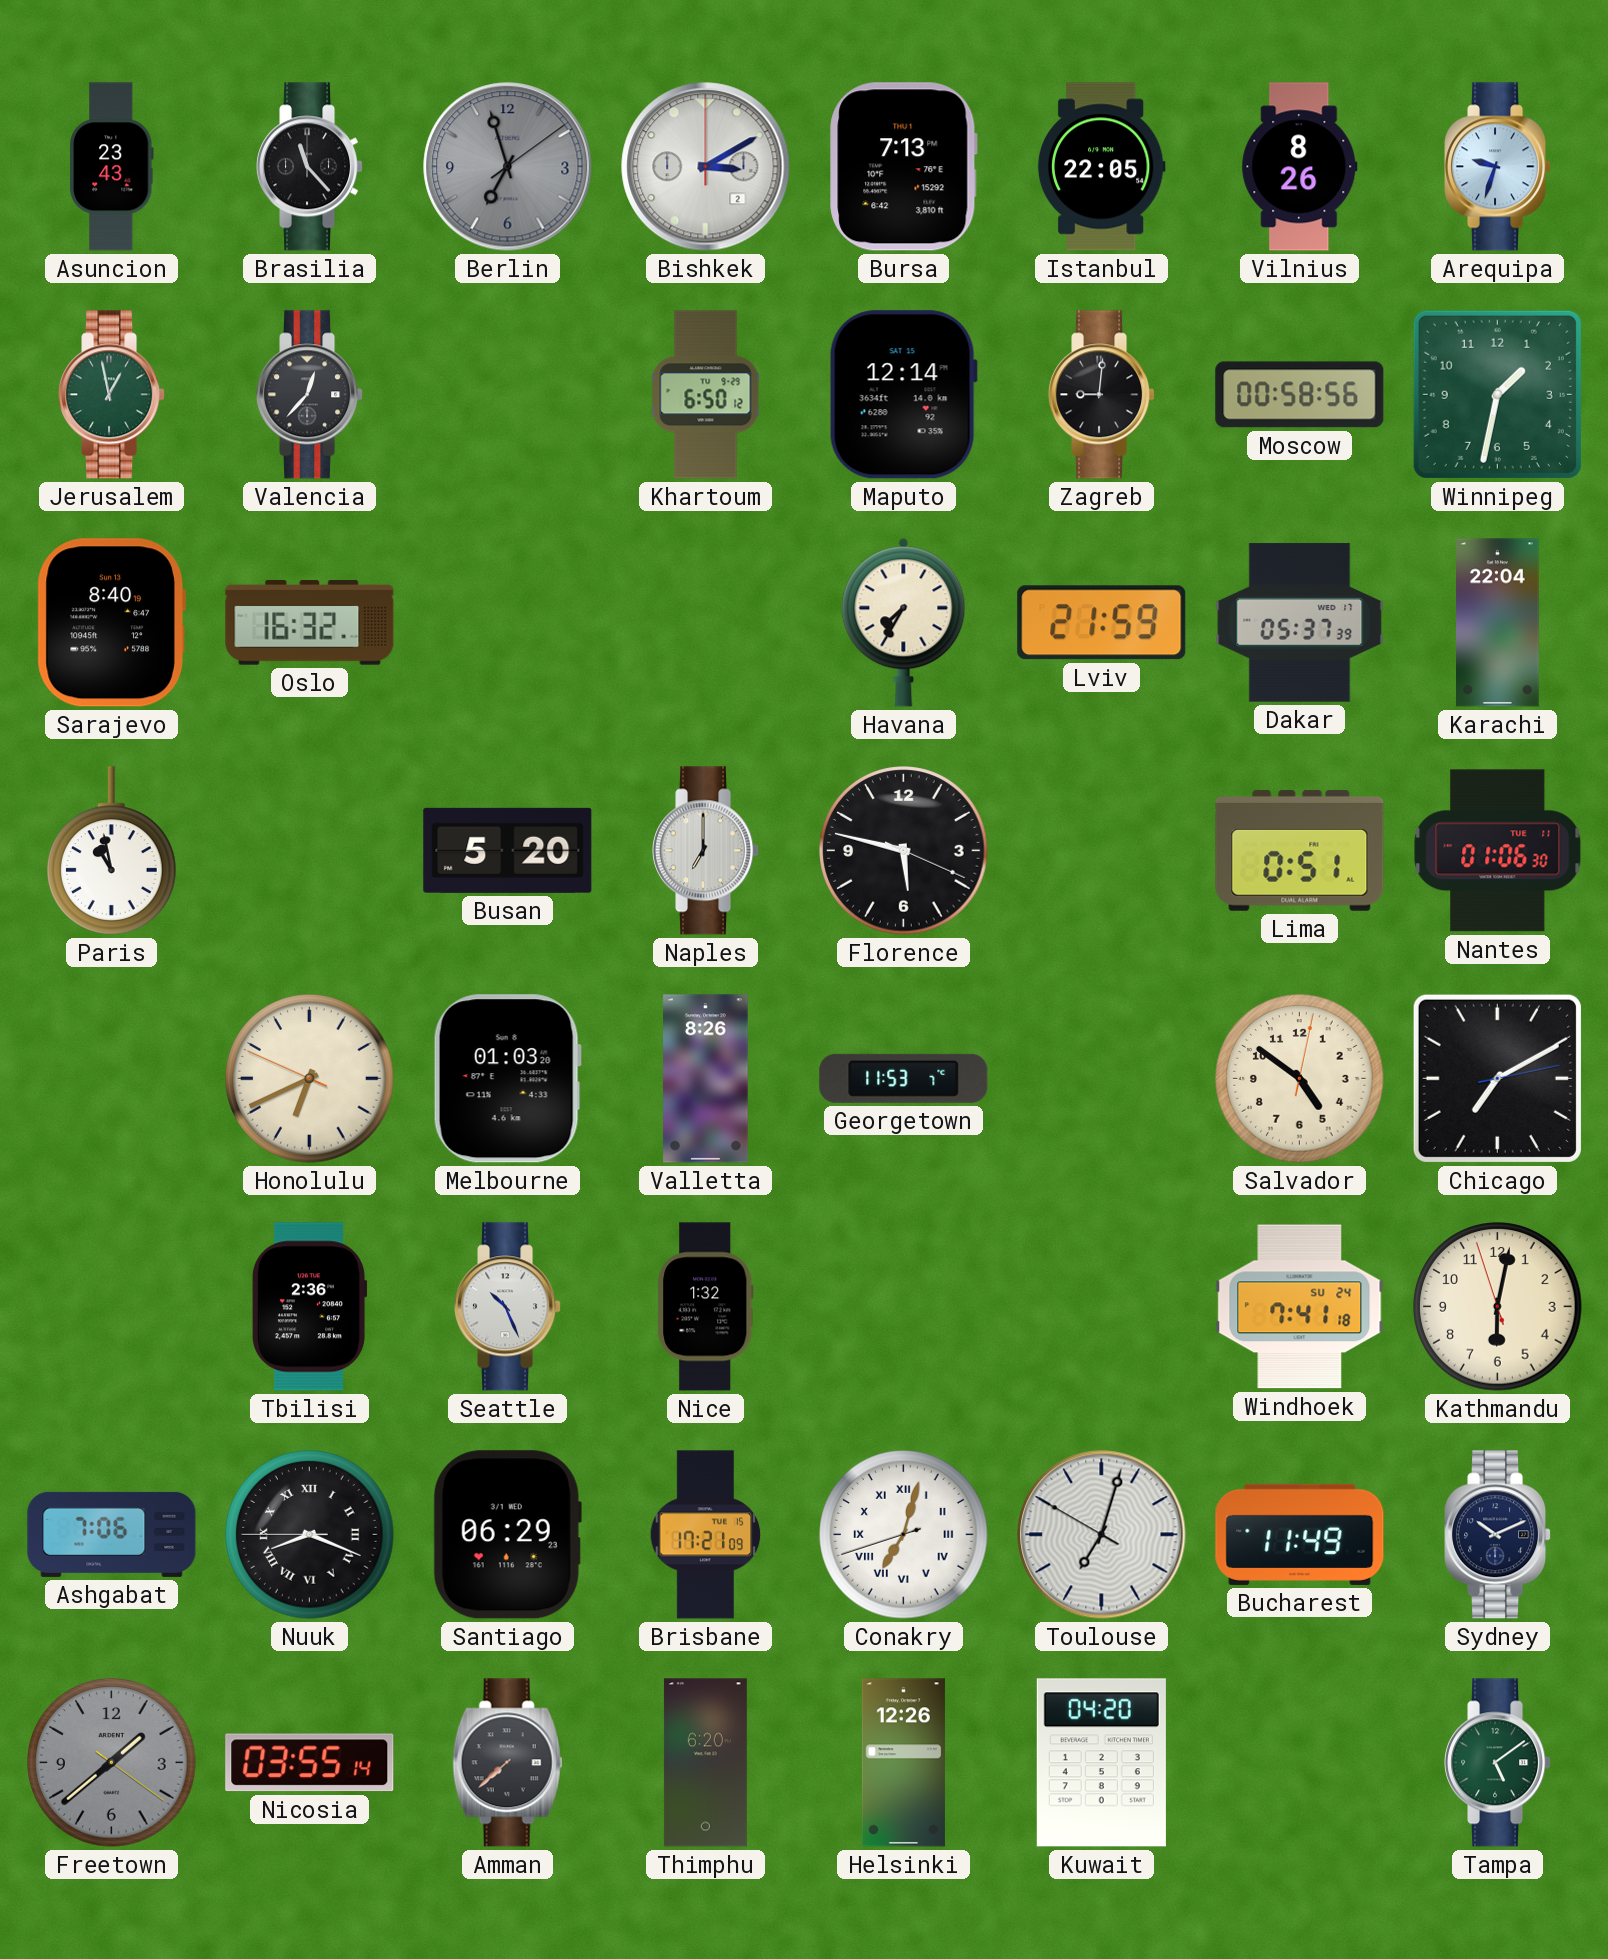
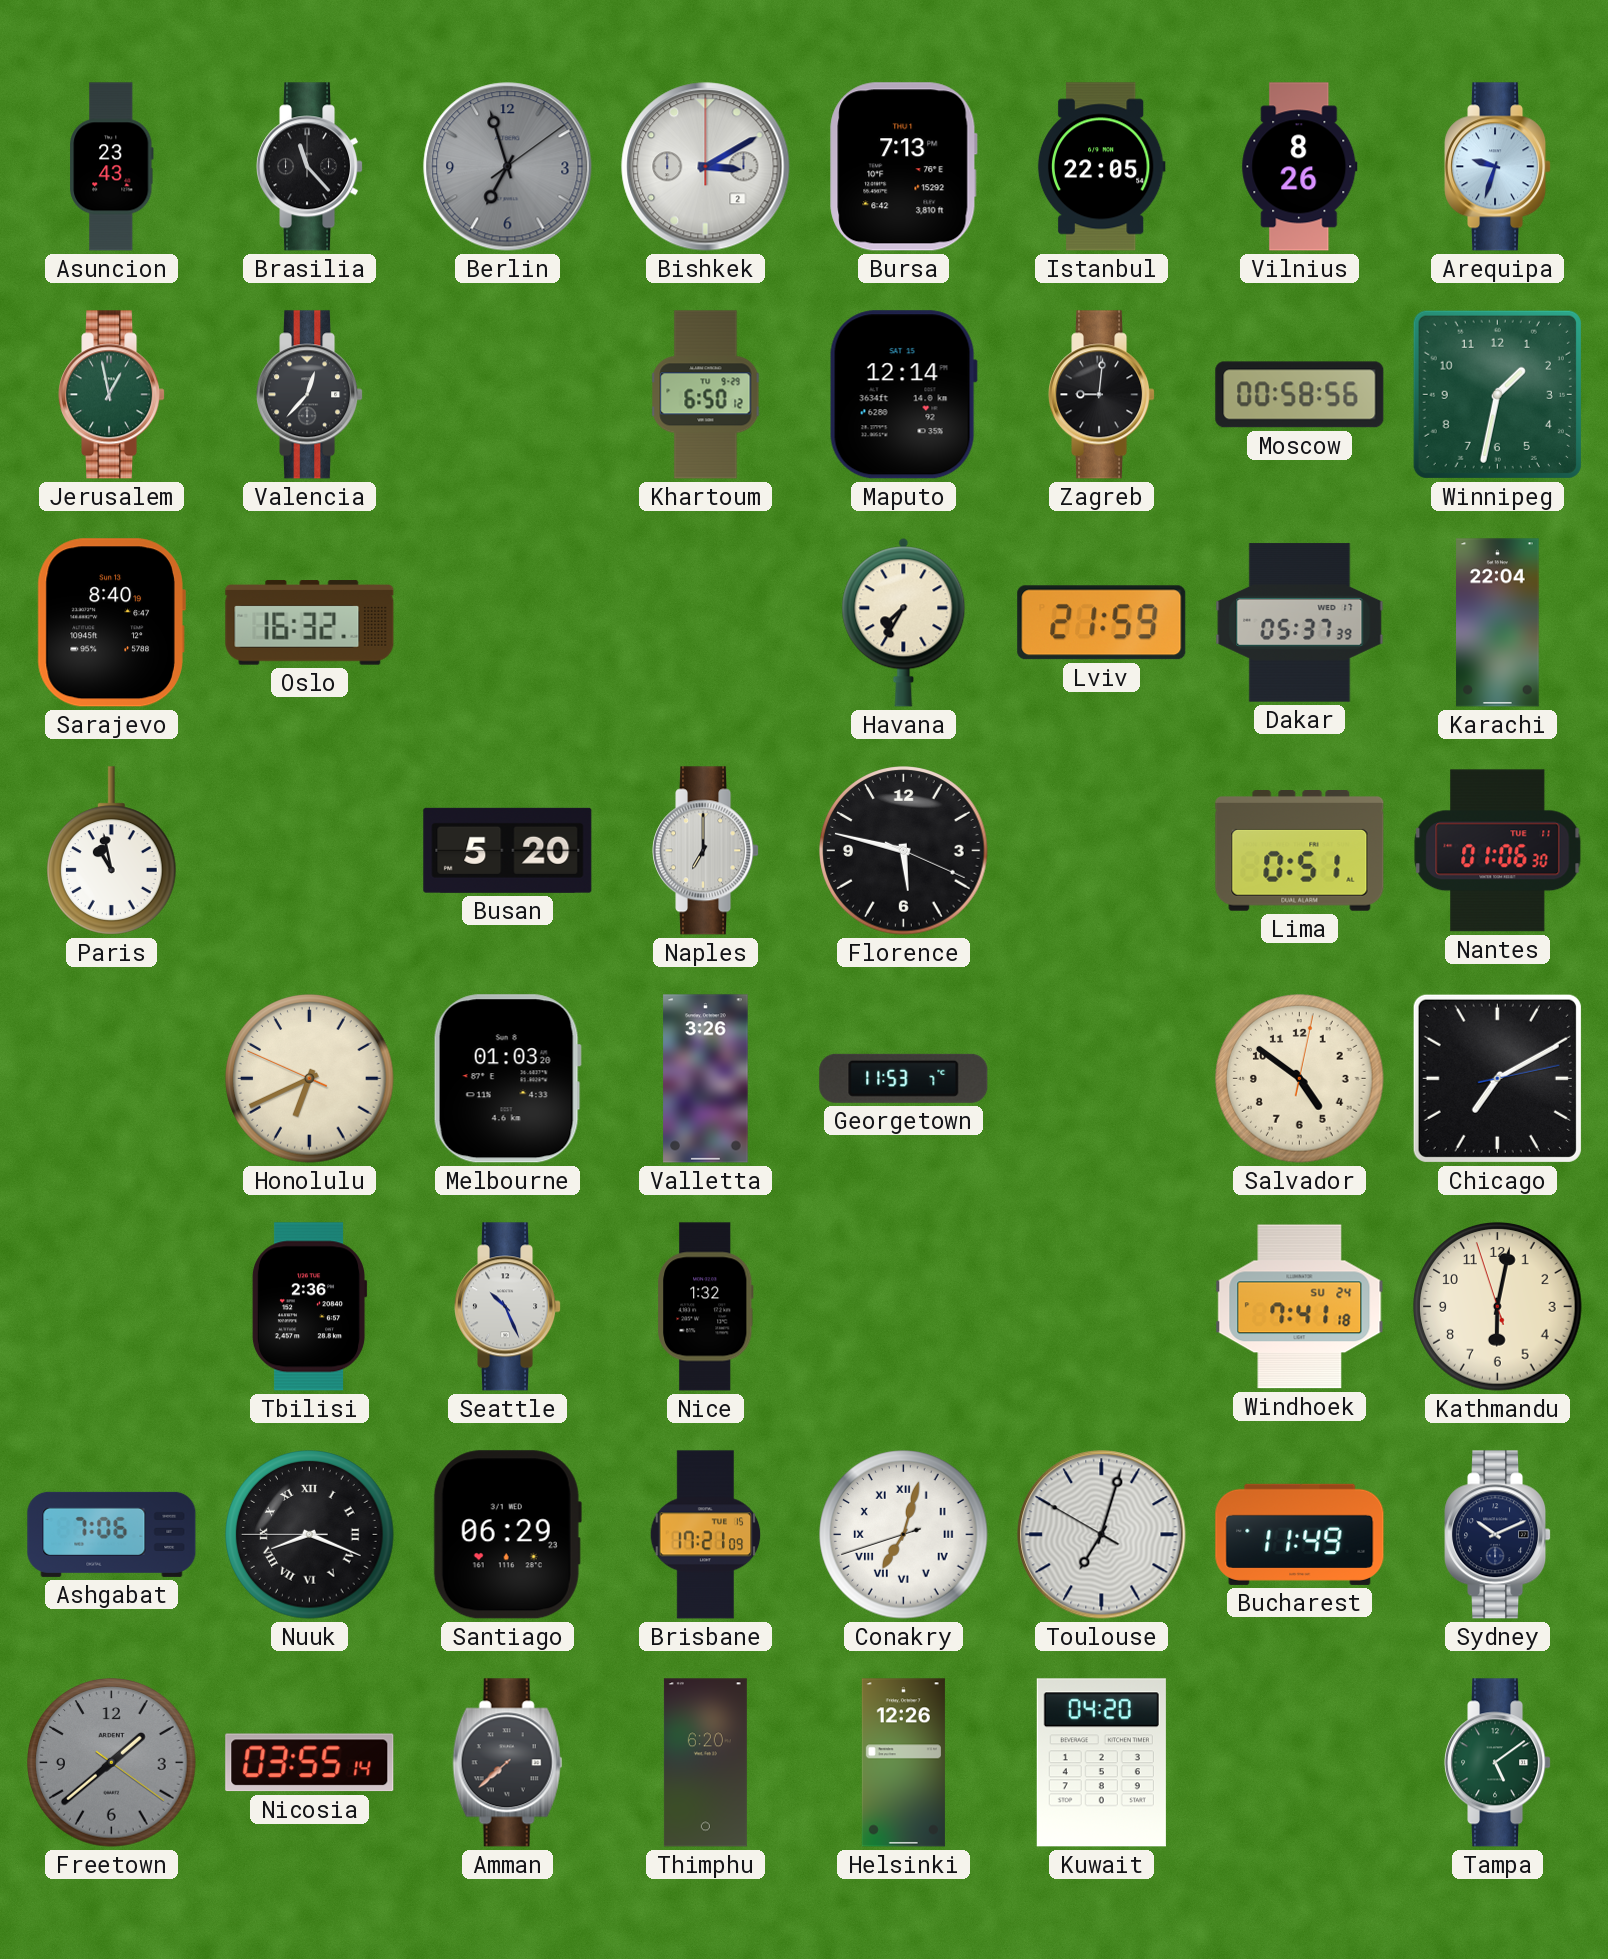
Valletta: 8:26 -> 3:26
